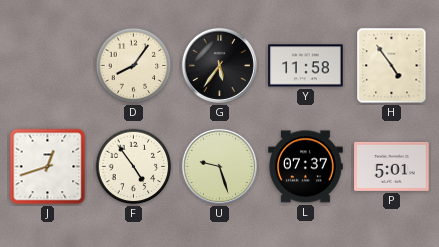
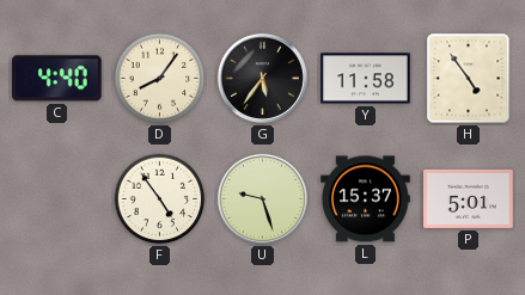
C: none -> 4:40
J: 12:42 -> none
L: 07:37 -> 15:37
